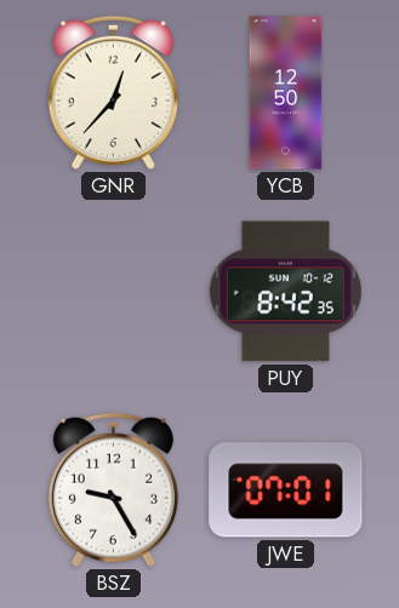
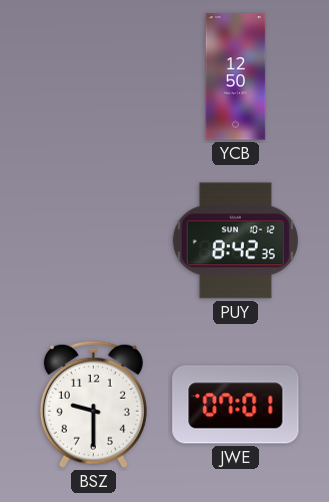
GNR: 12:37 -> none
BSZ: 9:25 -> 9:30
